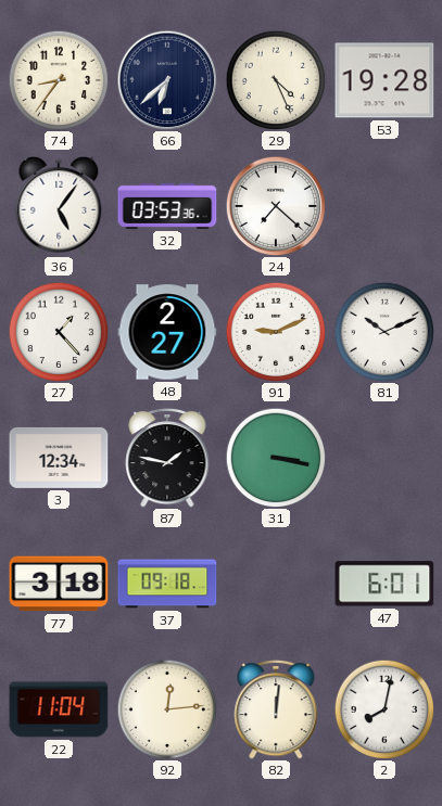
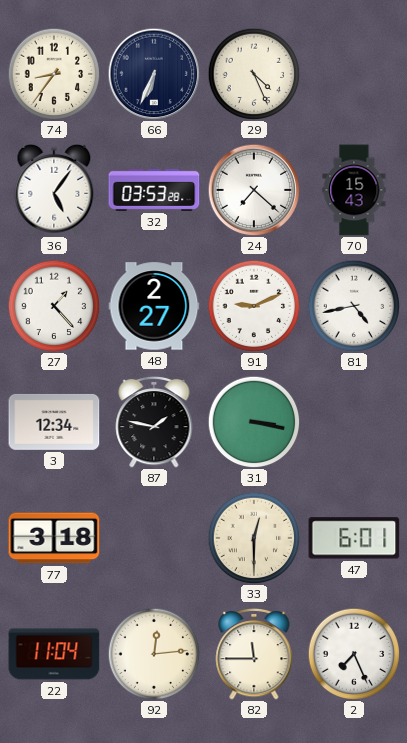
66: 6:38 -> 6:34
53: 19:28 -> none
32: 03:53:36 -> 03:53:28
70: none -> 15:43
81: 10:11 -> 4:43
37: 09:18 -> none
33: none -> 12:30
82: 12:01 -> 11:45
2: 8:02 -> 7:26
